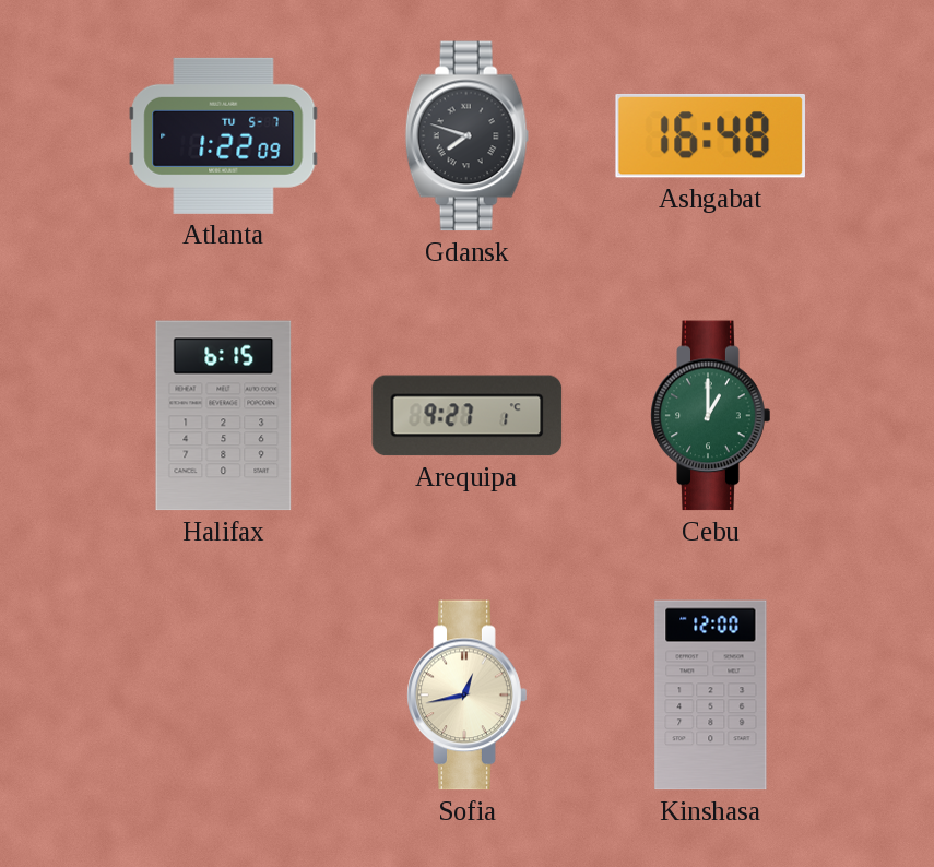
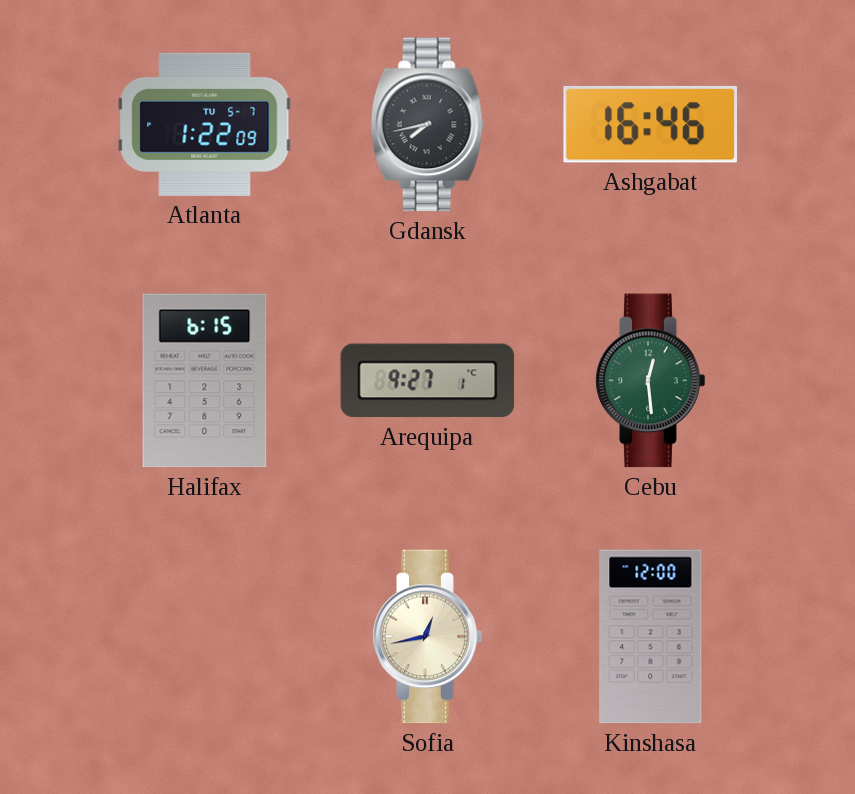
Gdansk: 7:48 -> 7:43
Ashgabat: 16:48 -> 16:46
Cebu: 1:00 -> 12:29
